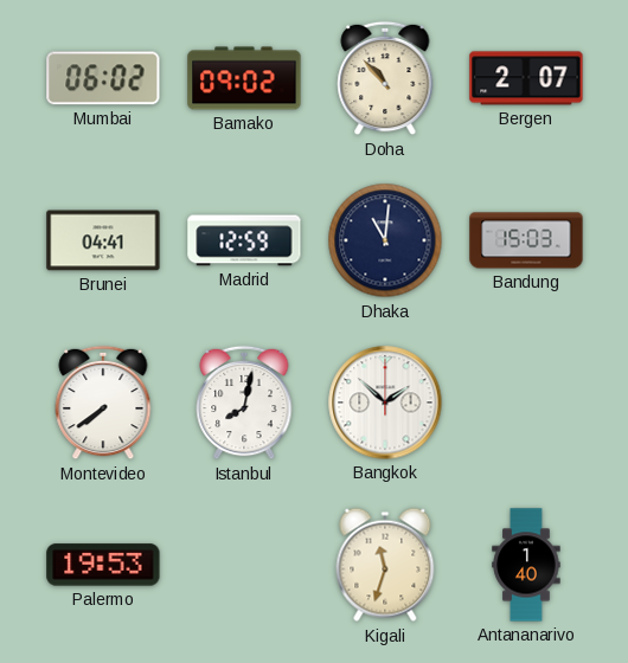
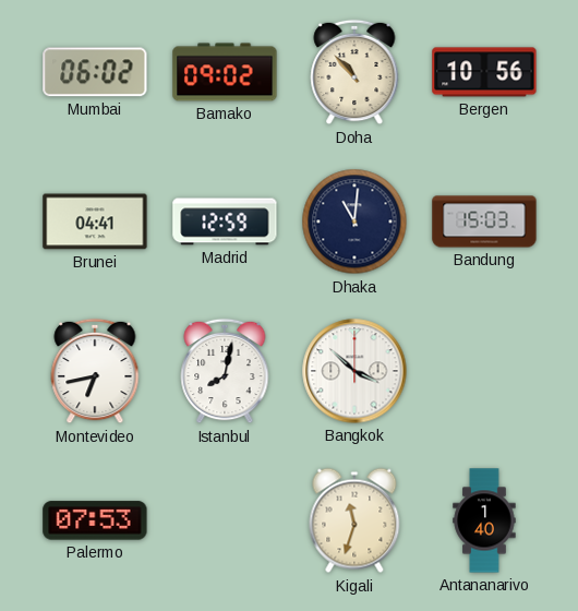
Bergen: 2:07 -> 10:56
Montevideo: 7:39 -> 6:43
Bangkok: 1:52 -> 3:52
Palermo: 19:53 -> 07:53
